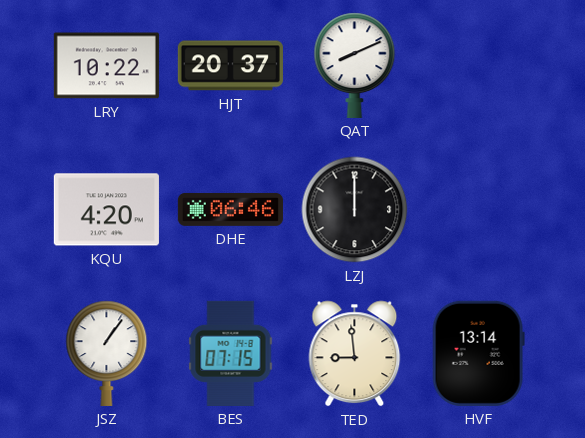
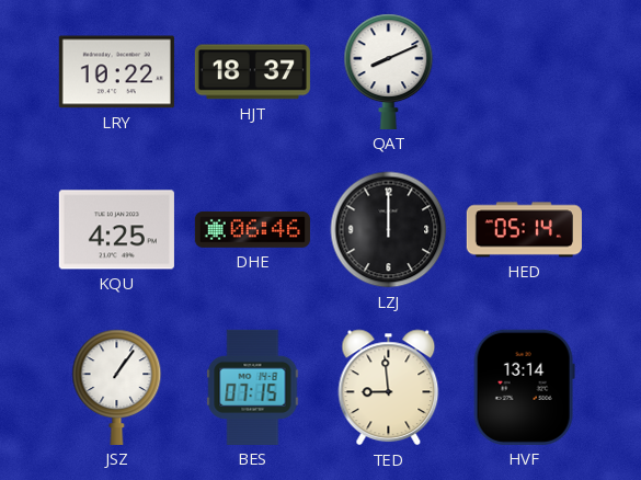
HJT: 20:37 -> 18:37
KQU: 4:20 -> 4:25
HED: none -> 05:14
